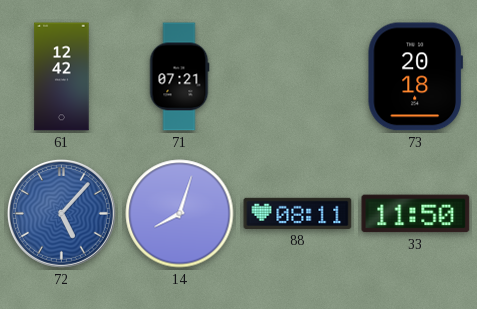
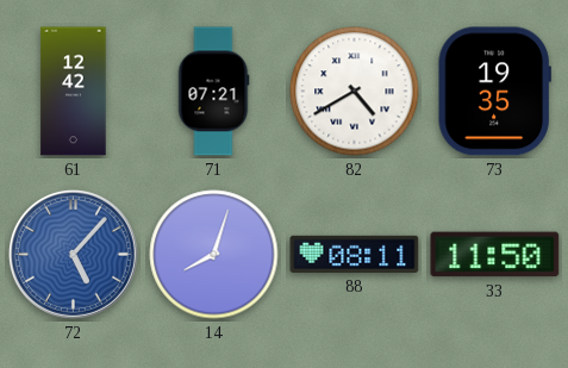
82: none -> 4:40
73: 20:18 -> 19:35
